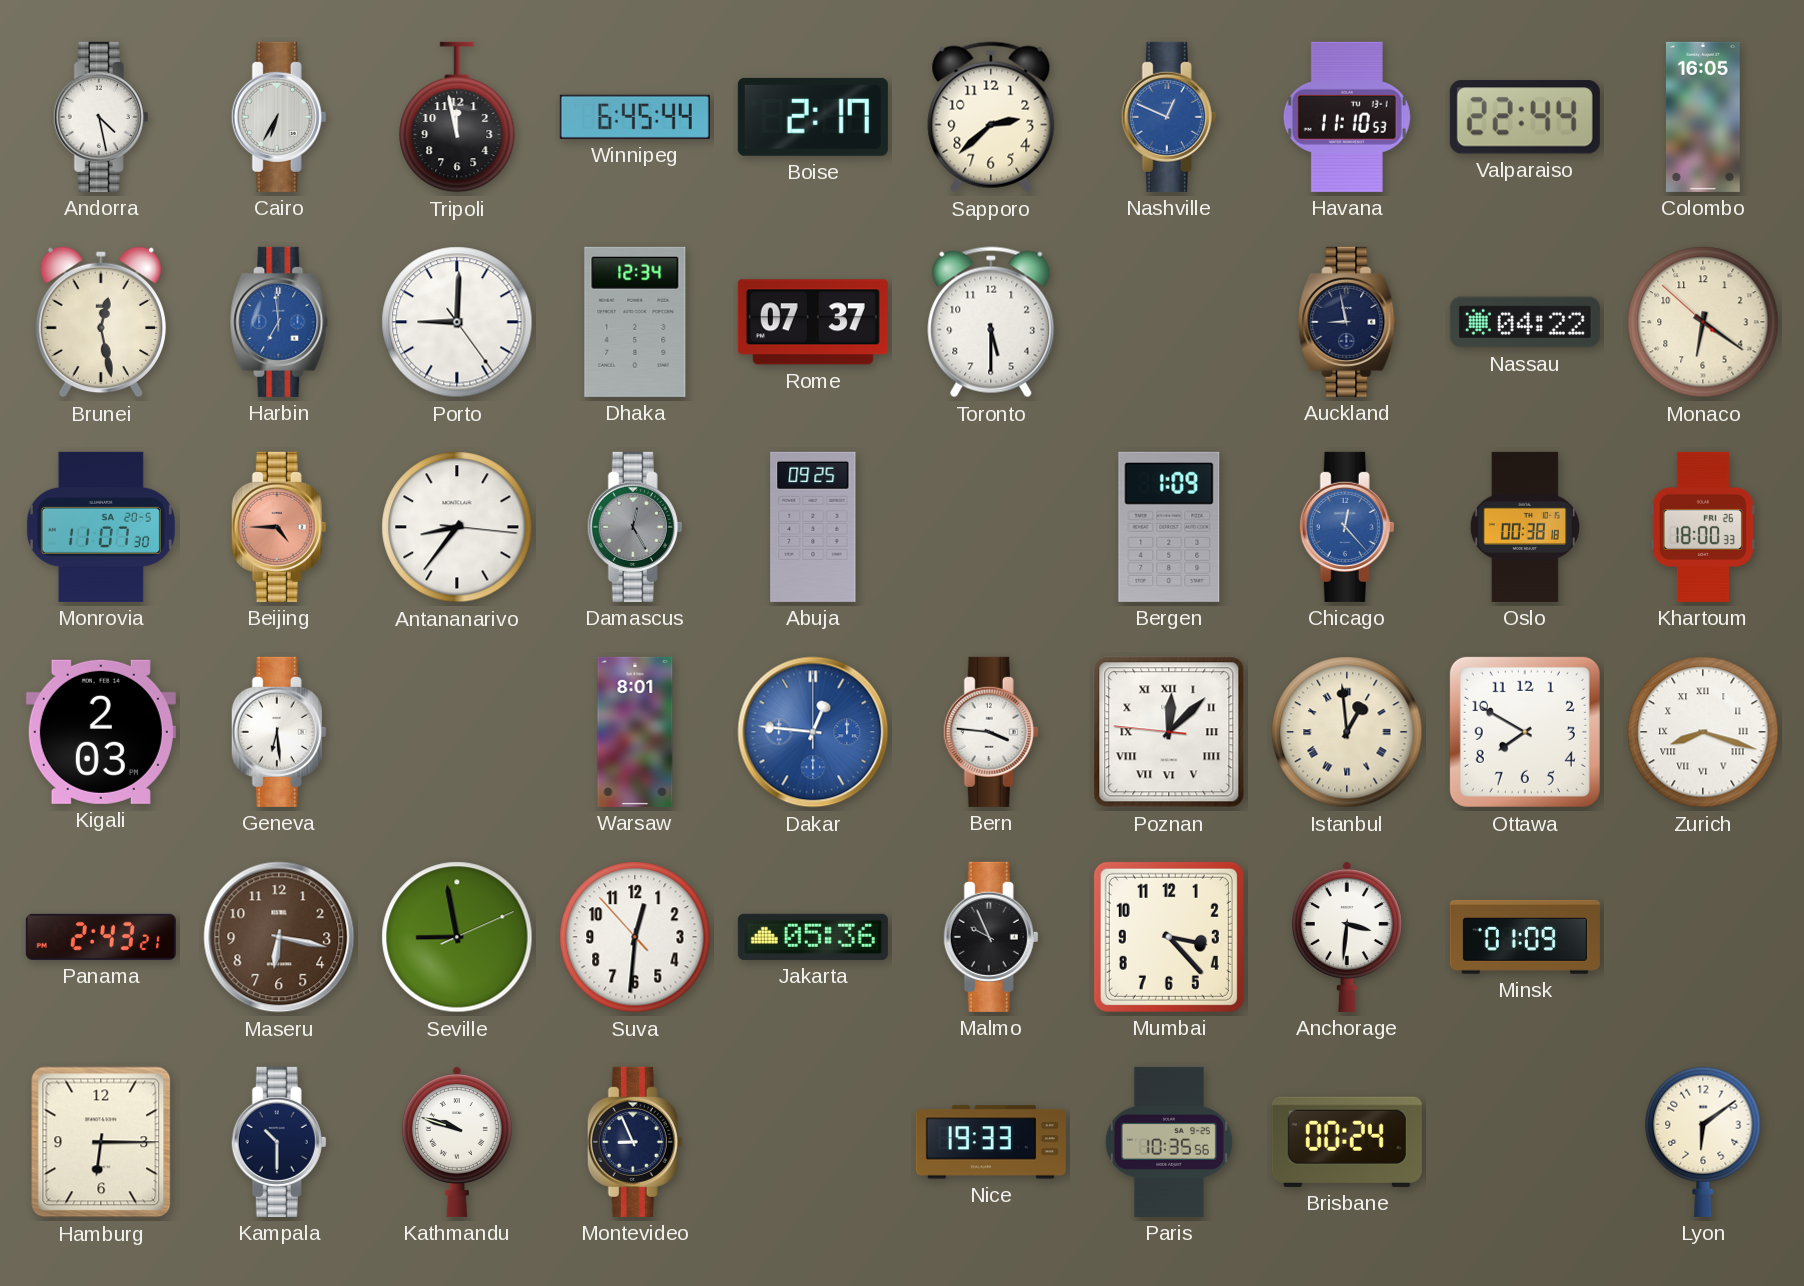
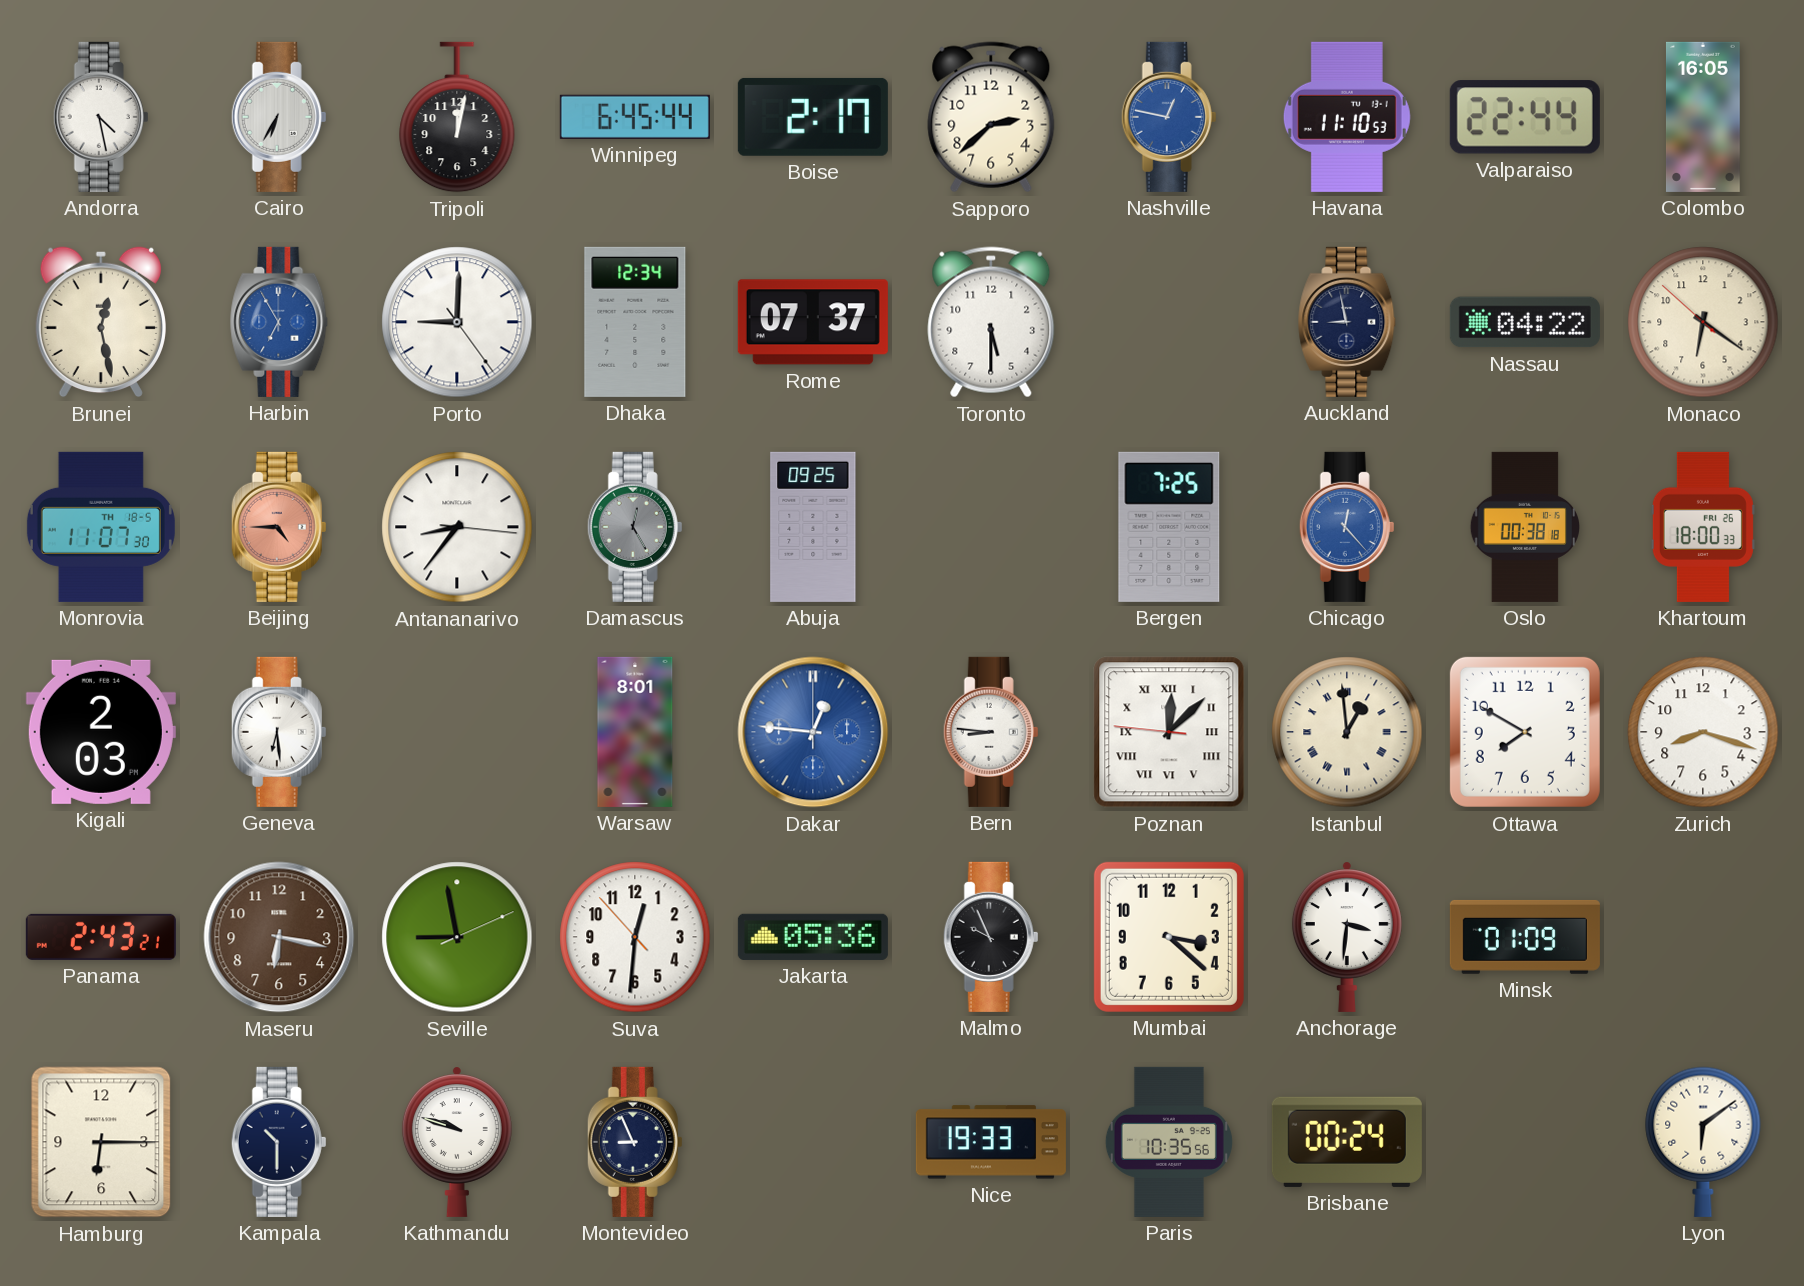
Tripoli: 11:58 -> 12:02
Nashville: 12:49 -> 12:47
Harbin: 6:59 -> 6:55
Monrovia date: SA 20-5 -> TH 18-5
Bergen: 1:09 -> 7:25
Bern: 3:46 -> 8:46
Zurich numerals: Roman -> Arabic
Mumbai: 3:23 -> 3:22
